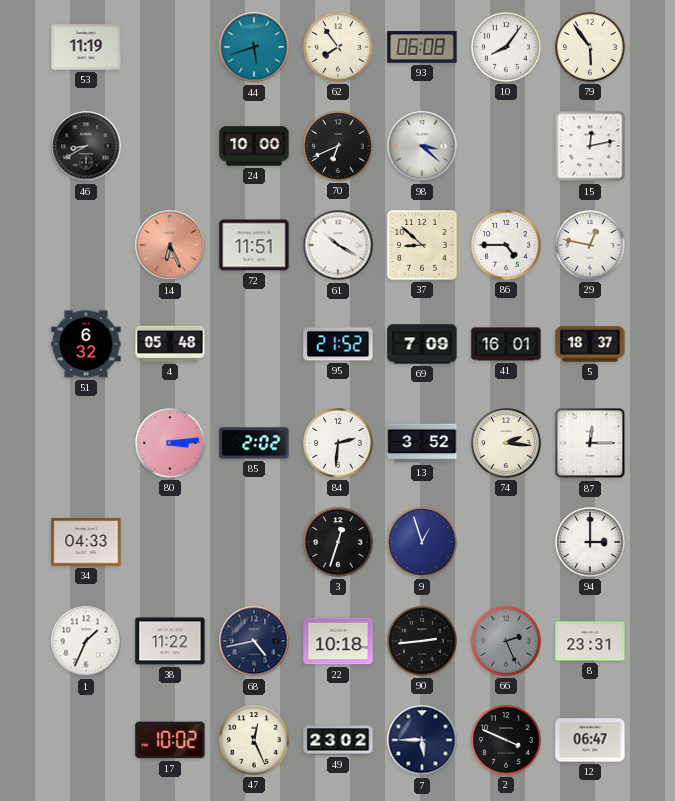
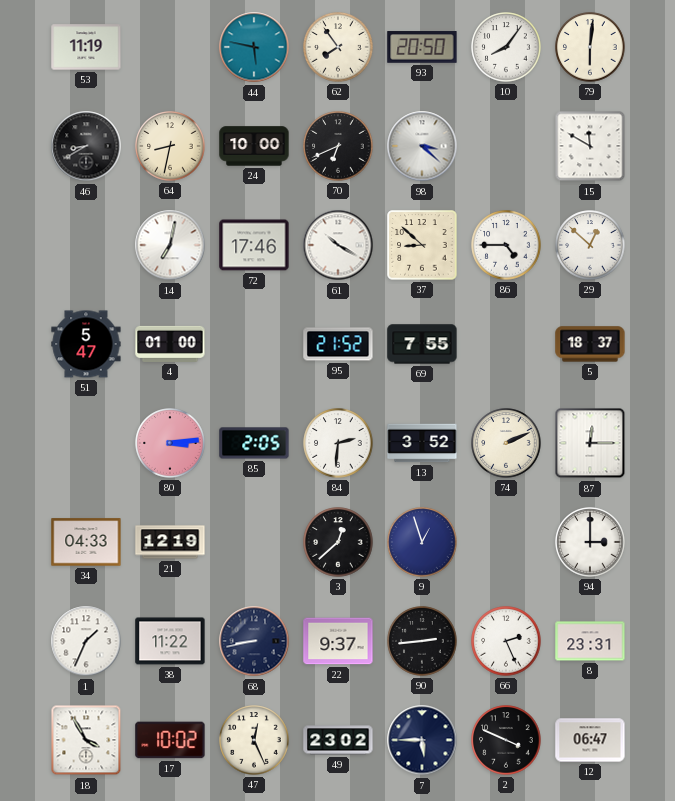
44: 5:42 -> 5:47
93: 06:08 -> 20:50
79: 5:54 -> 6:01
64: none -> 8:32
15: 12:13 -> 11:50
14: 6:26 -> 7:02
14 dial: salmon -> white
72: 11:51 -> 17:46
29: 12:47 -> 12:52
51: 6:32 -> 5:47
4: 05:48 -> 01:00
69: 7:09 -> 7:55
41: 16:01 -> none
85: 2:02 -> 2:05
74: 2:16 -> 2:11
21: none -> 12:19
3: 12:33 -> 12:38
68: 4:43 -> 8:43
22: 10:18 -> 9:37
66 dial: grey -> white
18: none -> 3:55
